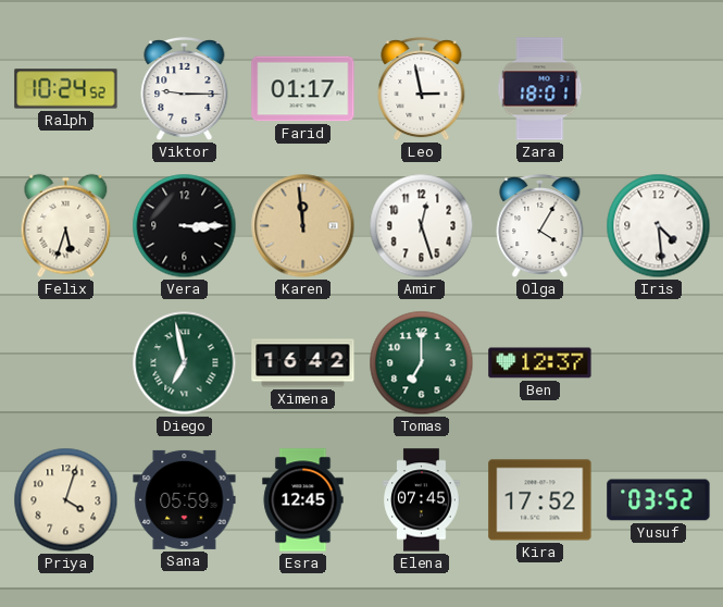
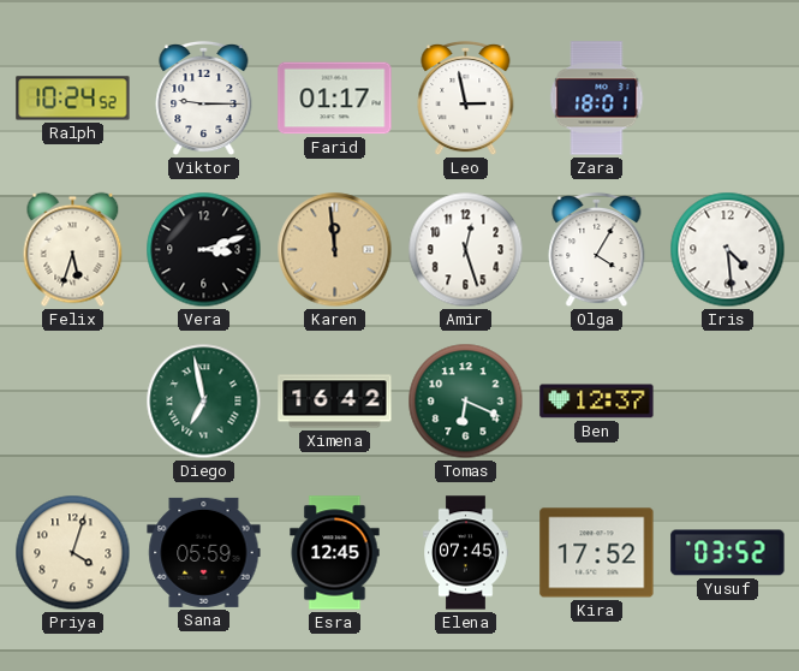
Vera: 3:15 -> 3:12
Tomas: 7:00 -> 6:19
